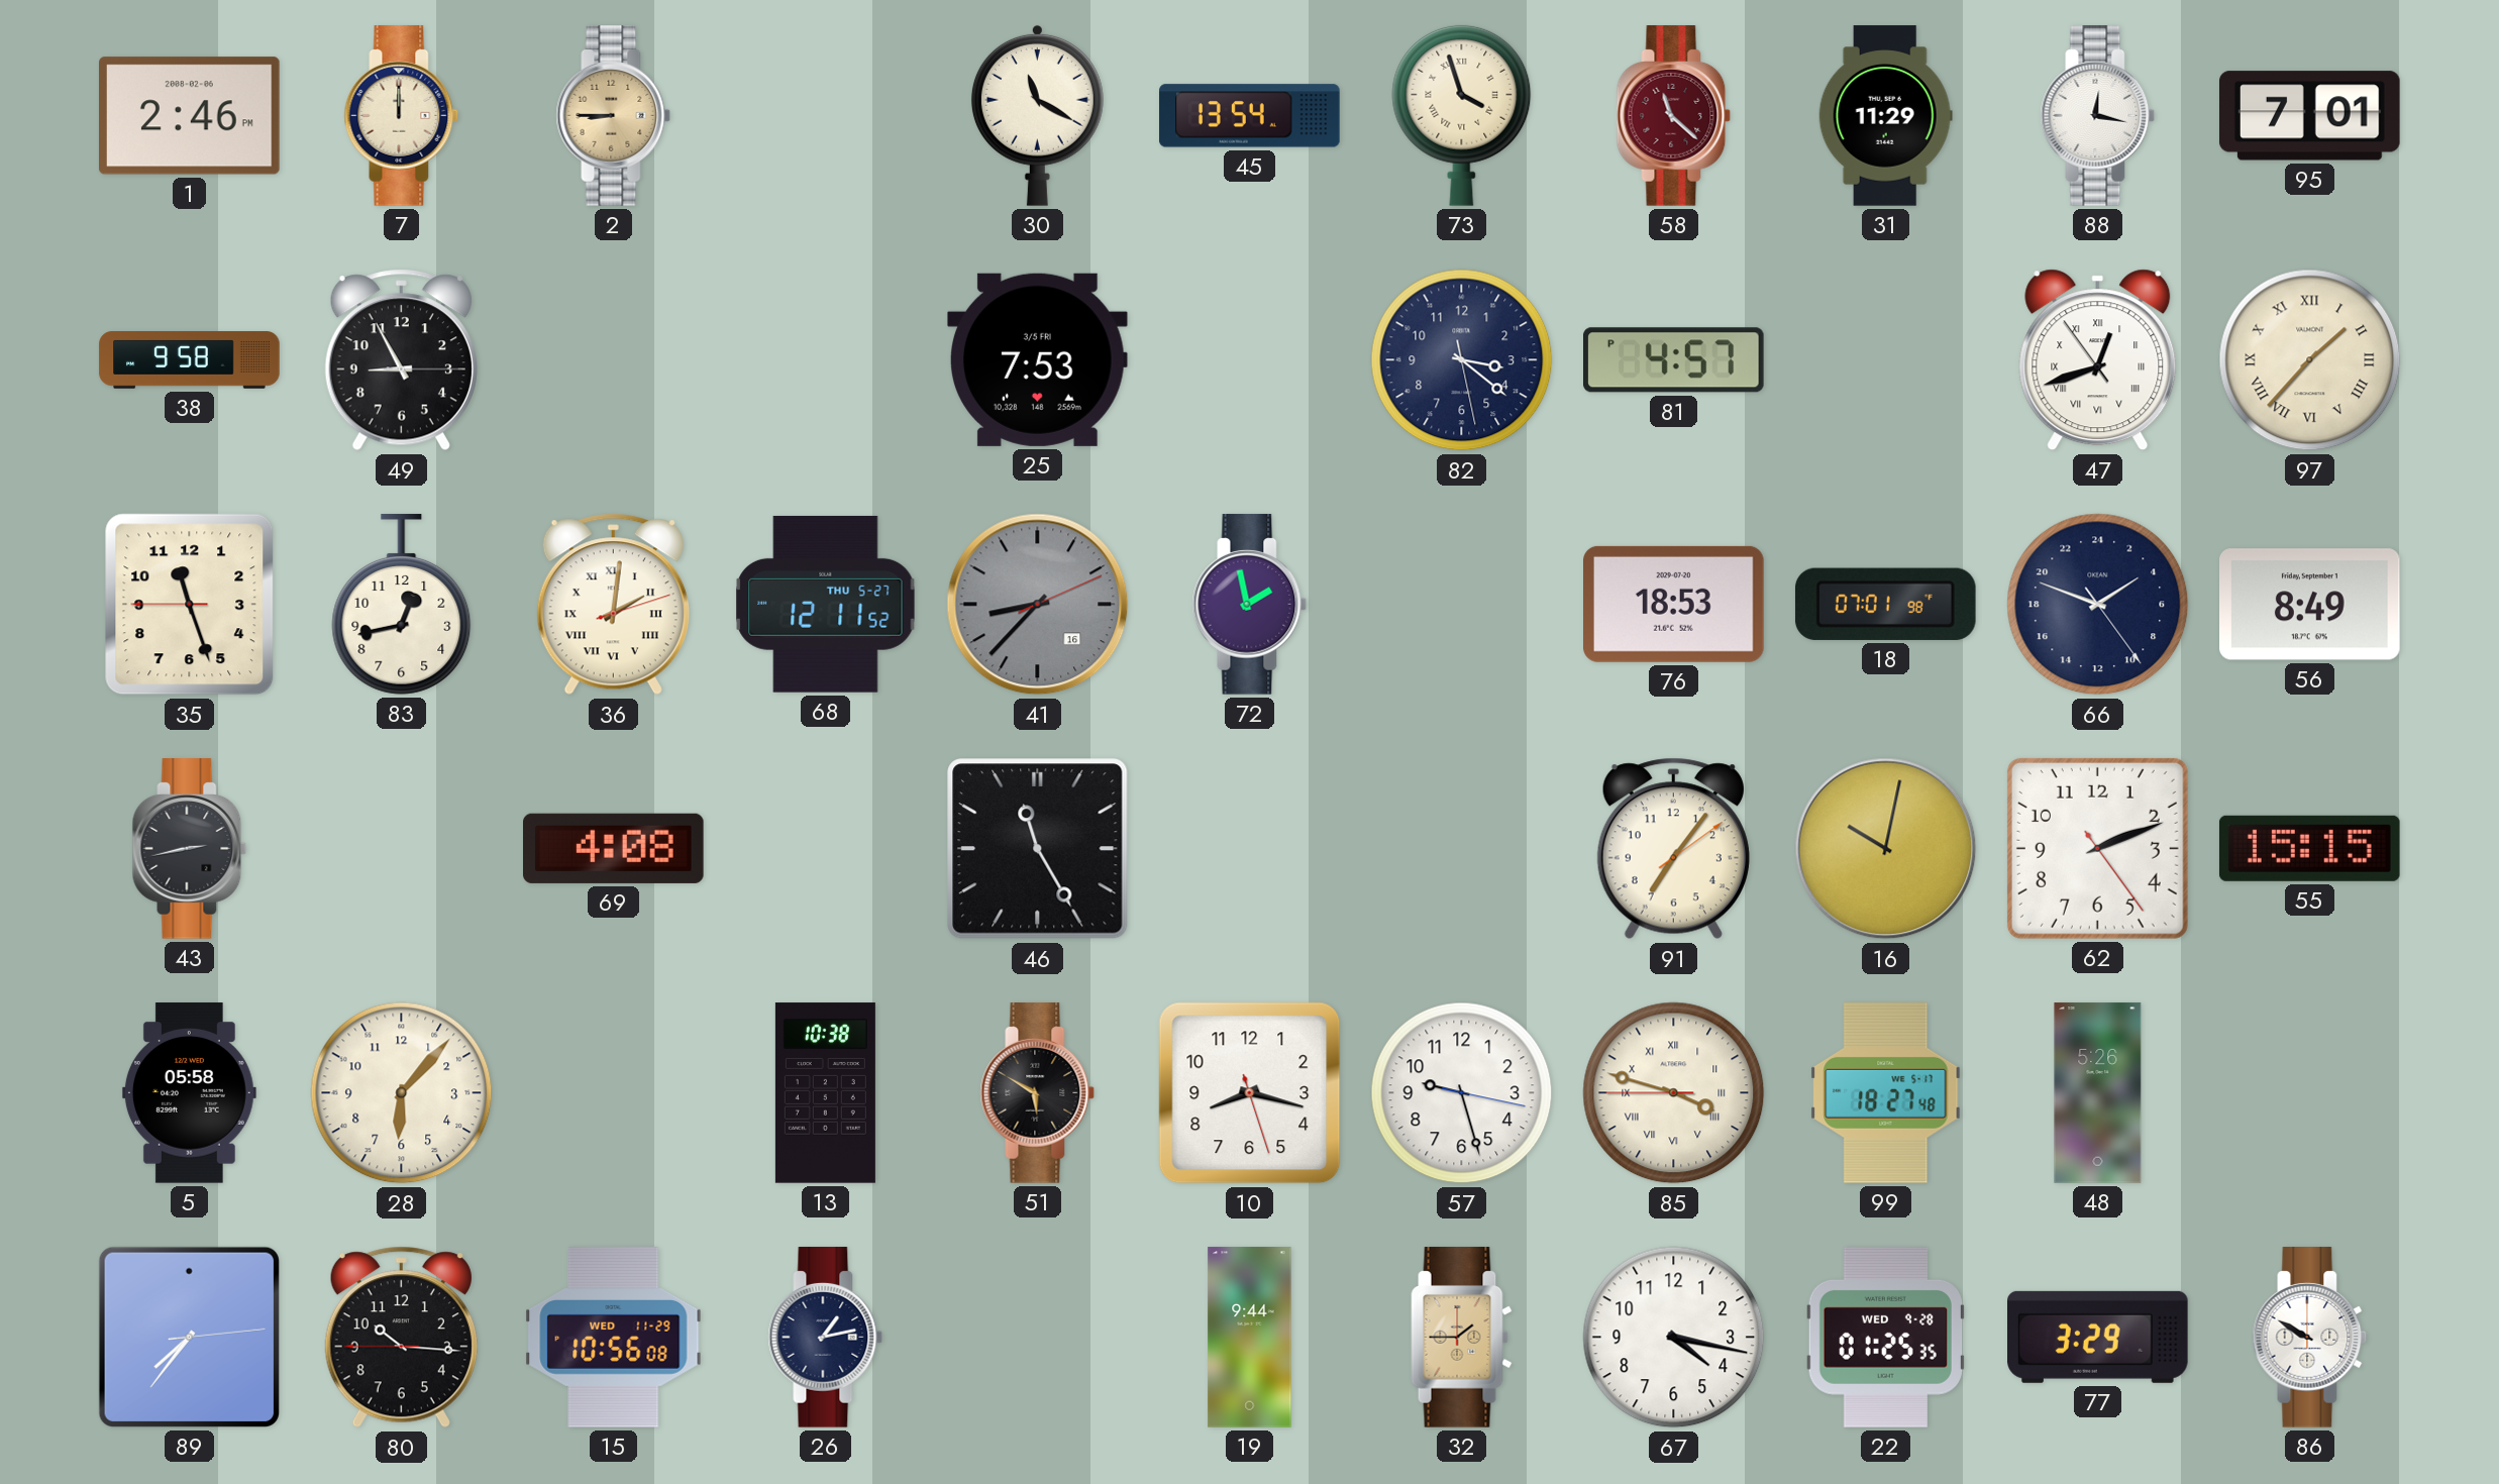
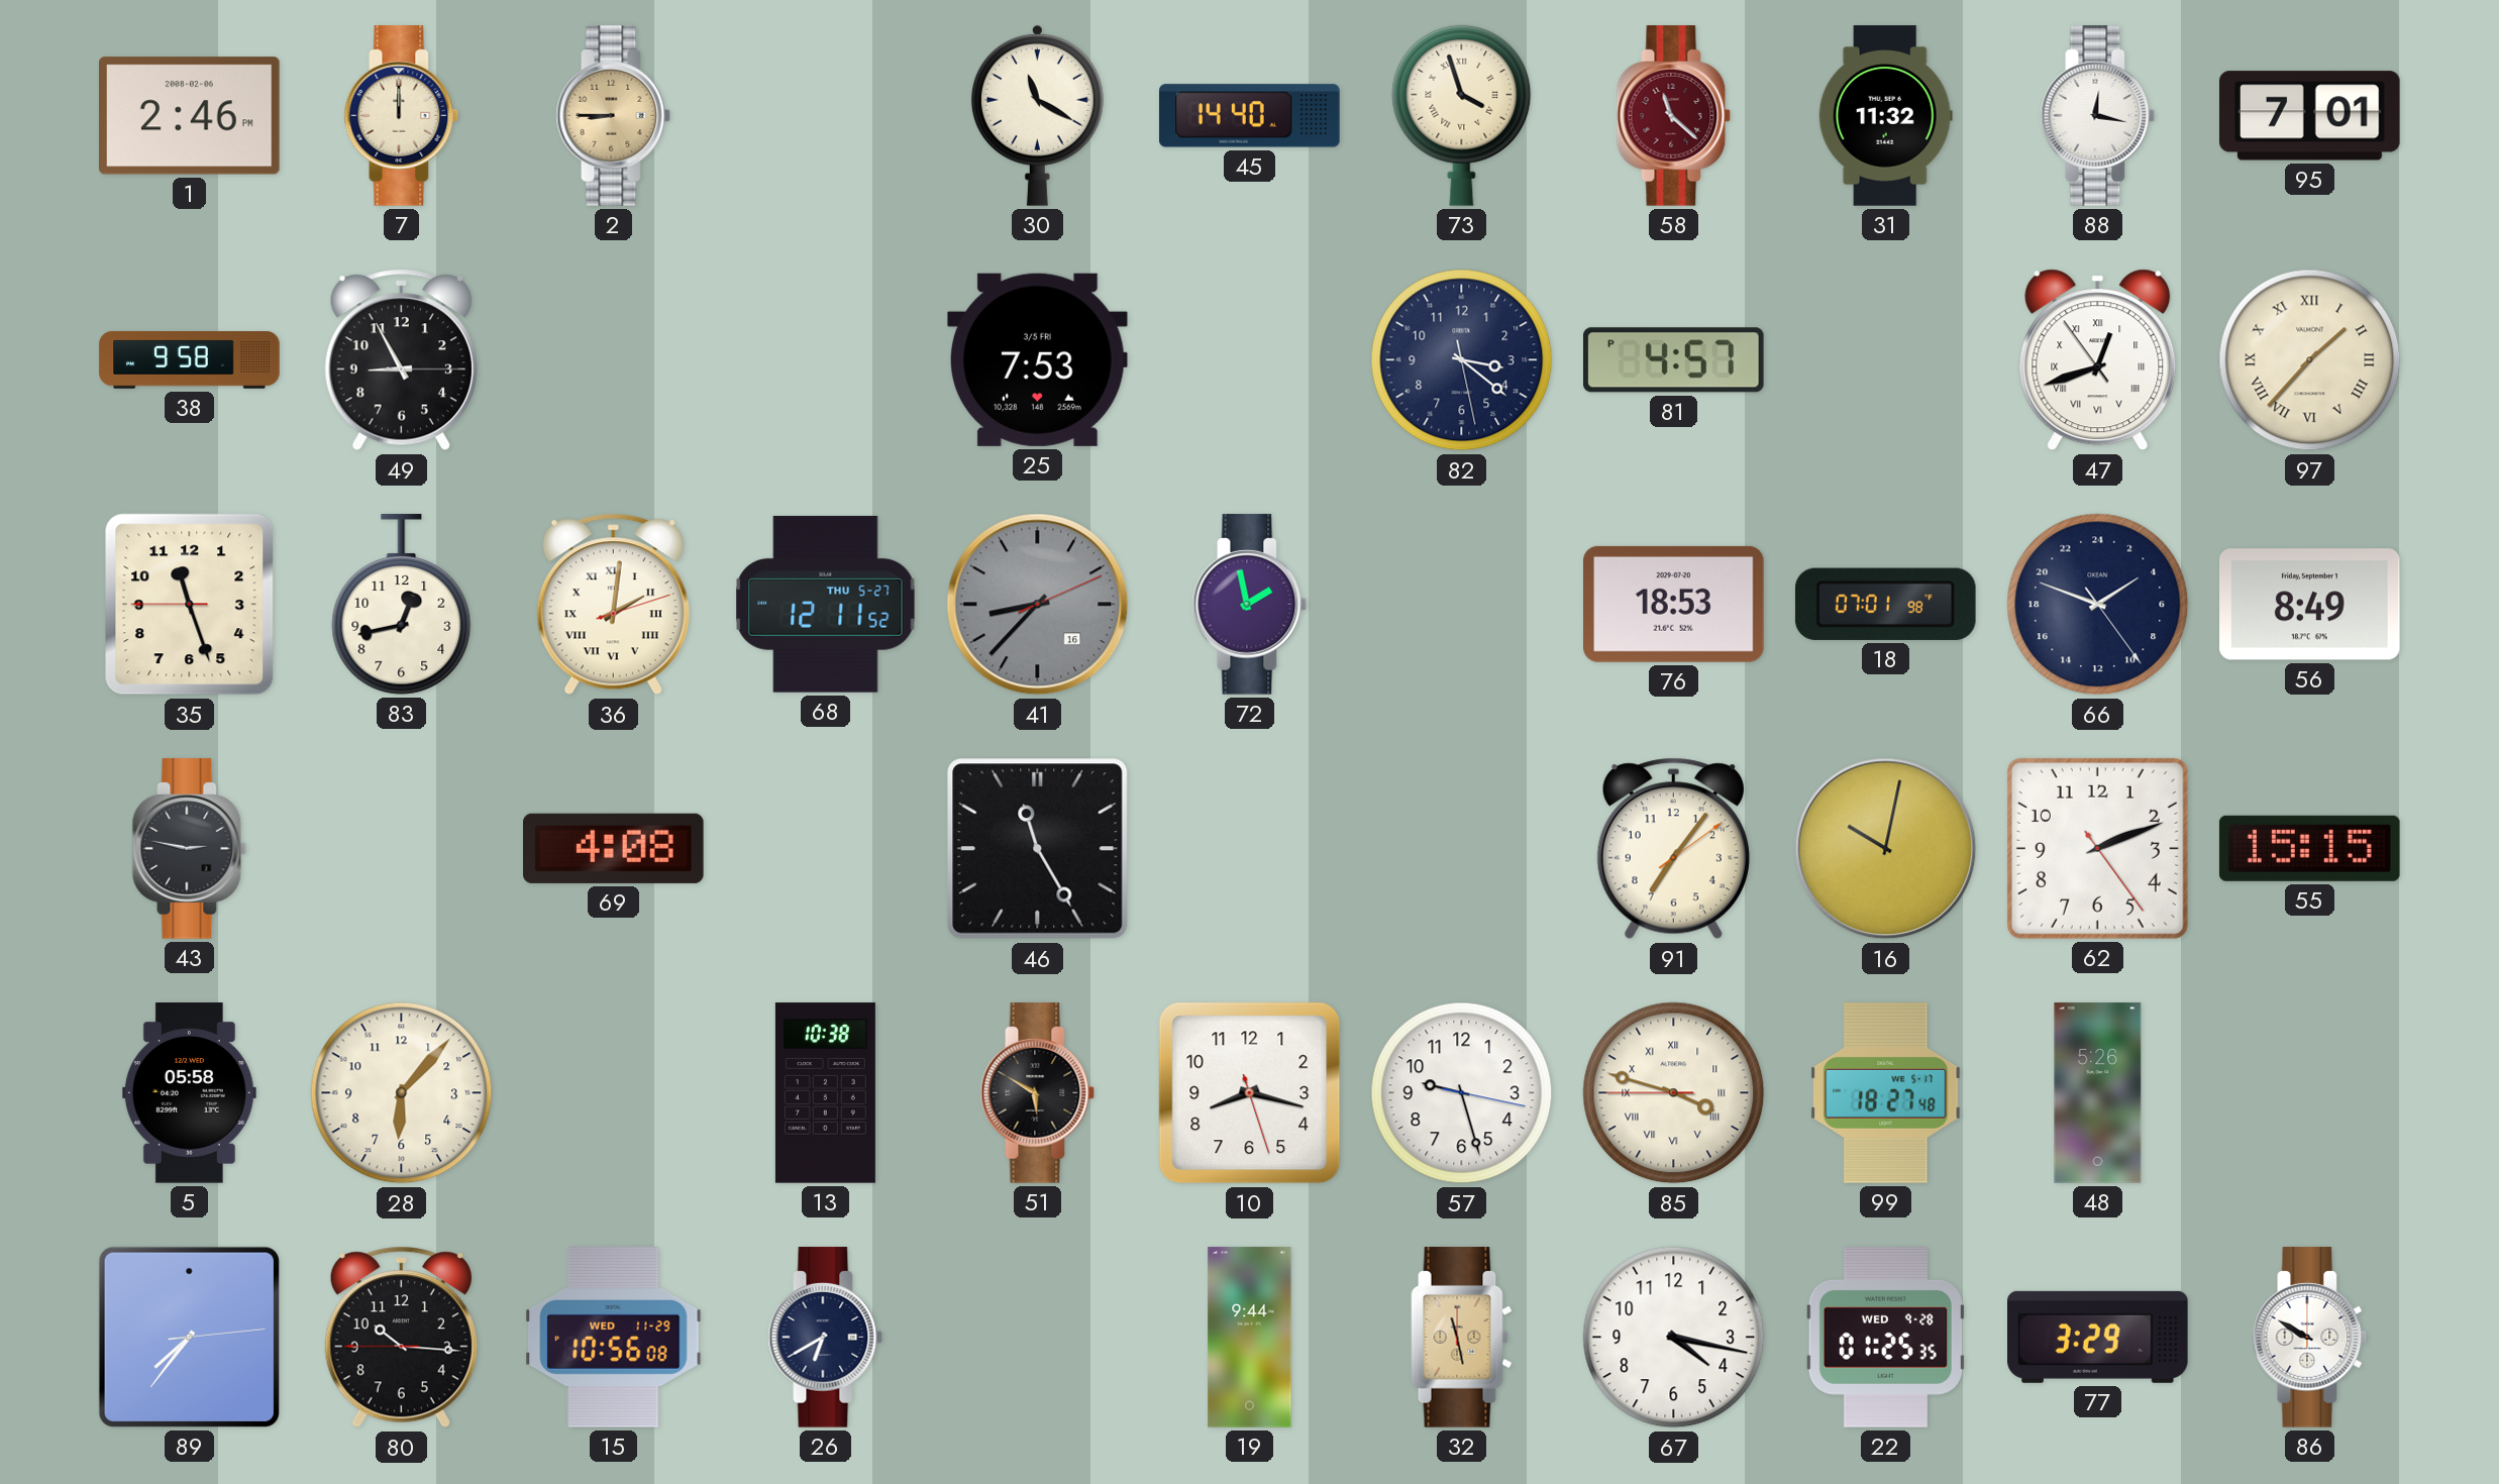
45: 13:54 -> 14:40
31: 11:29 -> 11:32
43: 2:43 -> 2:47
26: 1:13 -> 6:40
32: 1:45 -> 11:28
